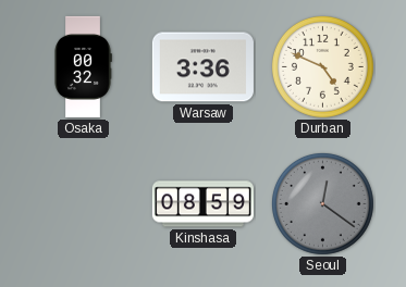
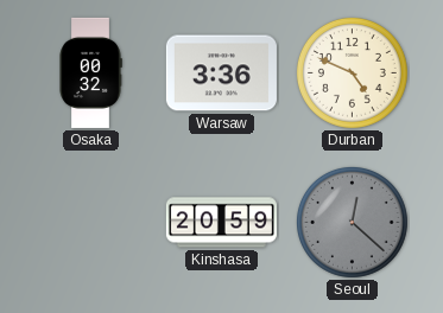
Kinshasa: 08:59 -> 20:59
Seoul: 12:21 -> 12:22
